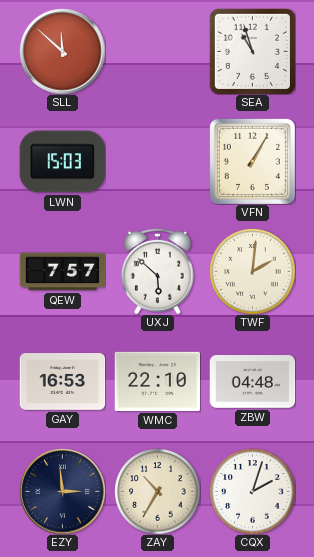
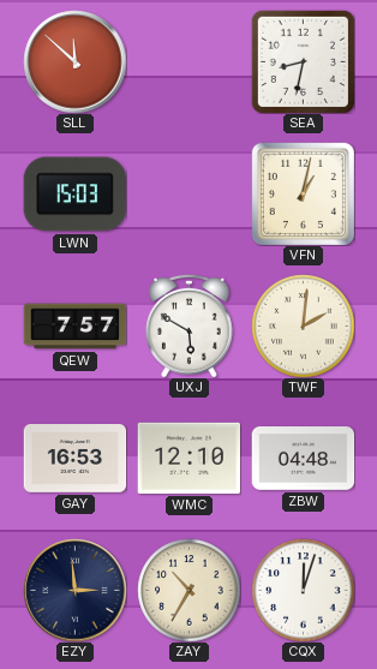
SEA: 10:57 -> 8:32
VFN: 1:05 -> 1:02
UXJ: 5:52 -> 5:50
WMC: 22:10 -> 12:10
CQX: 2:03 -> 12:03
